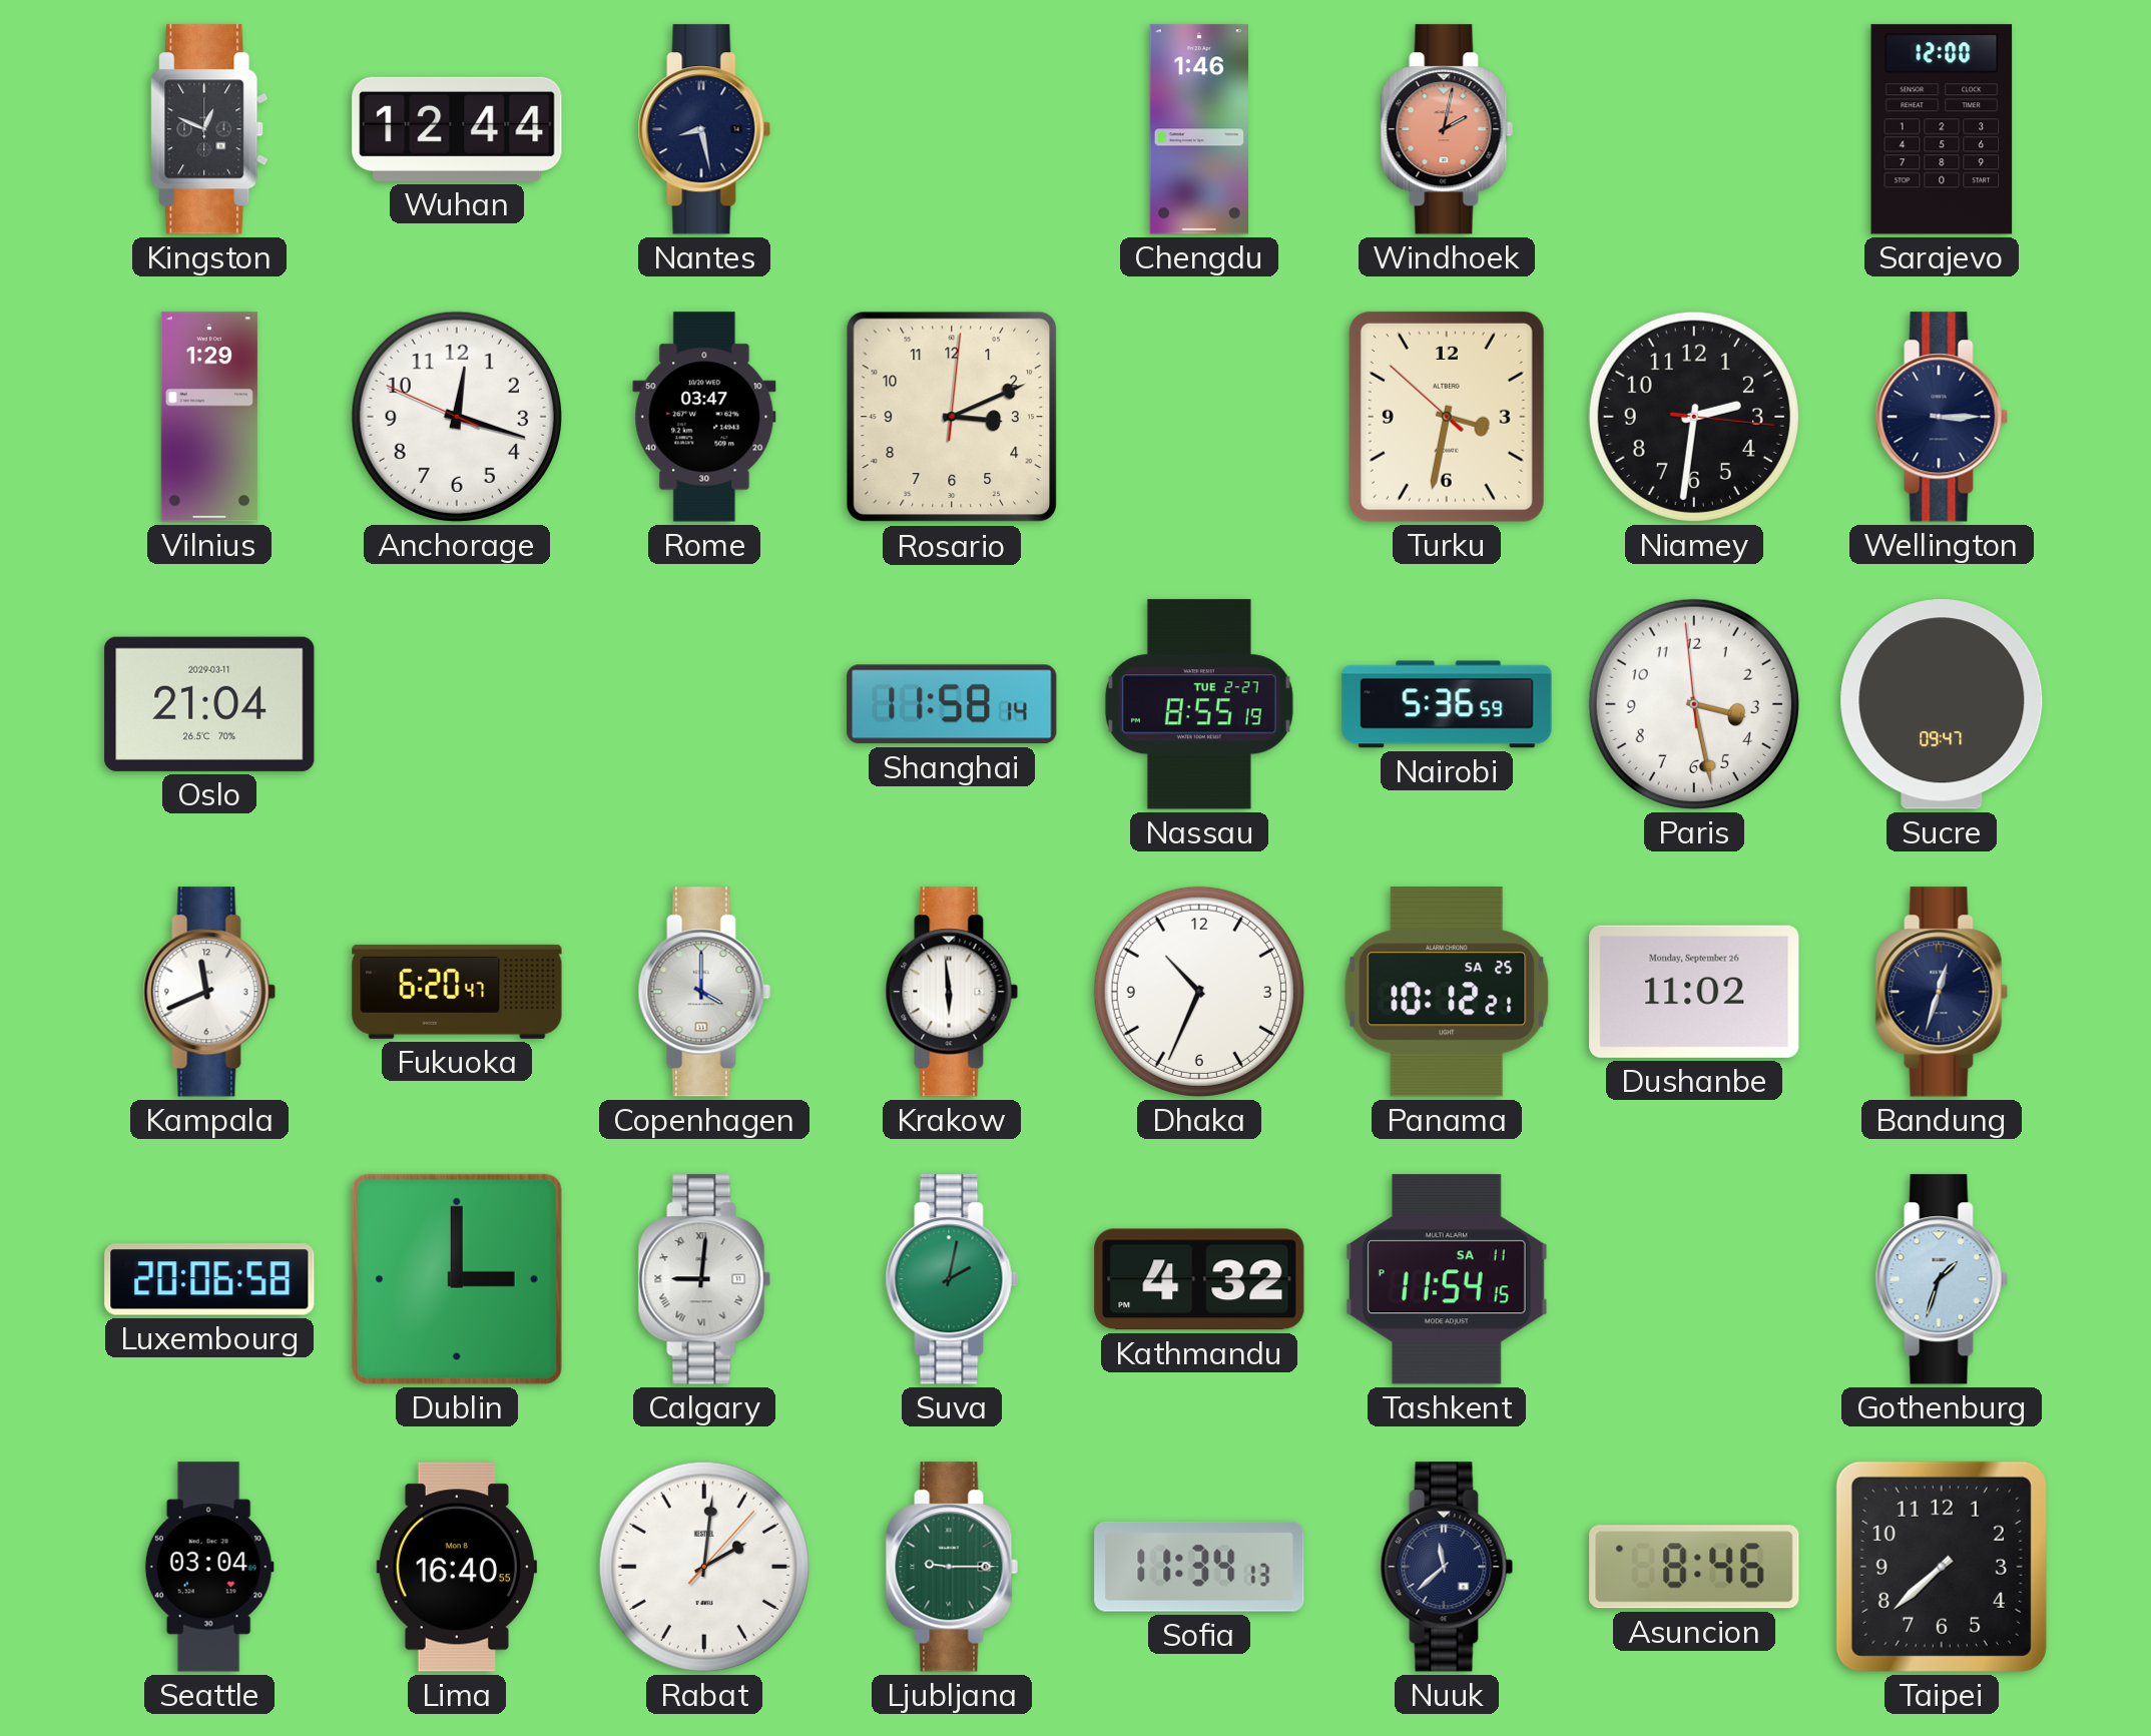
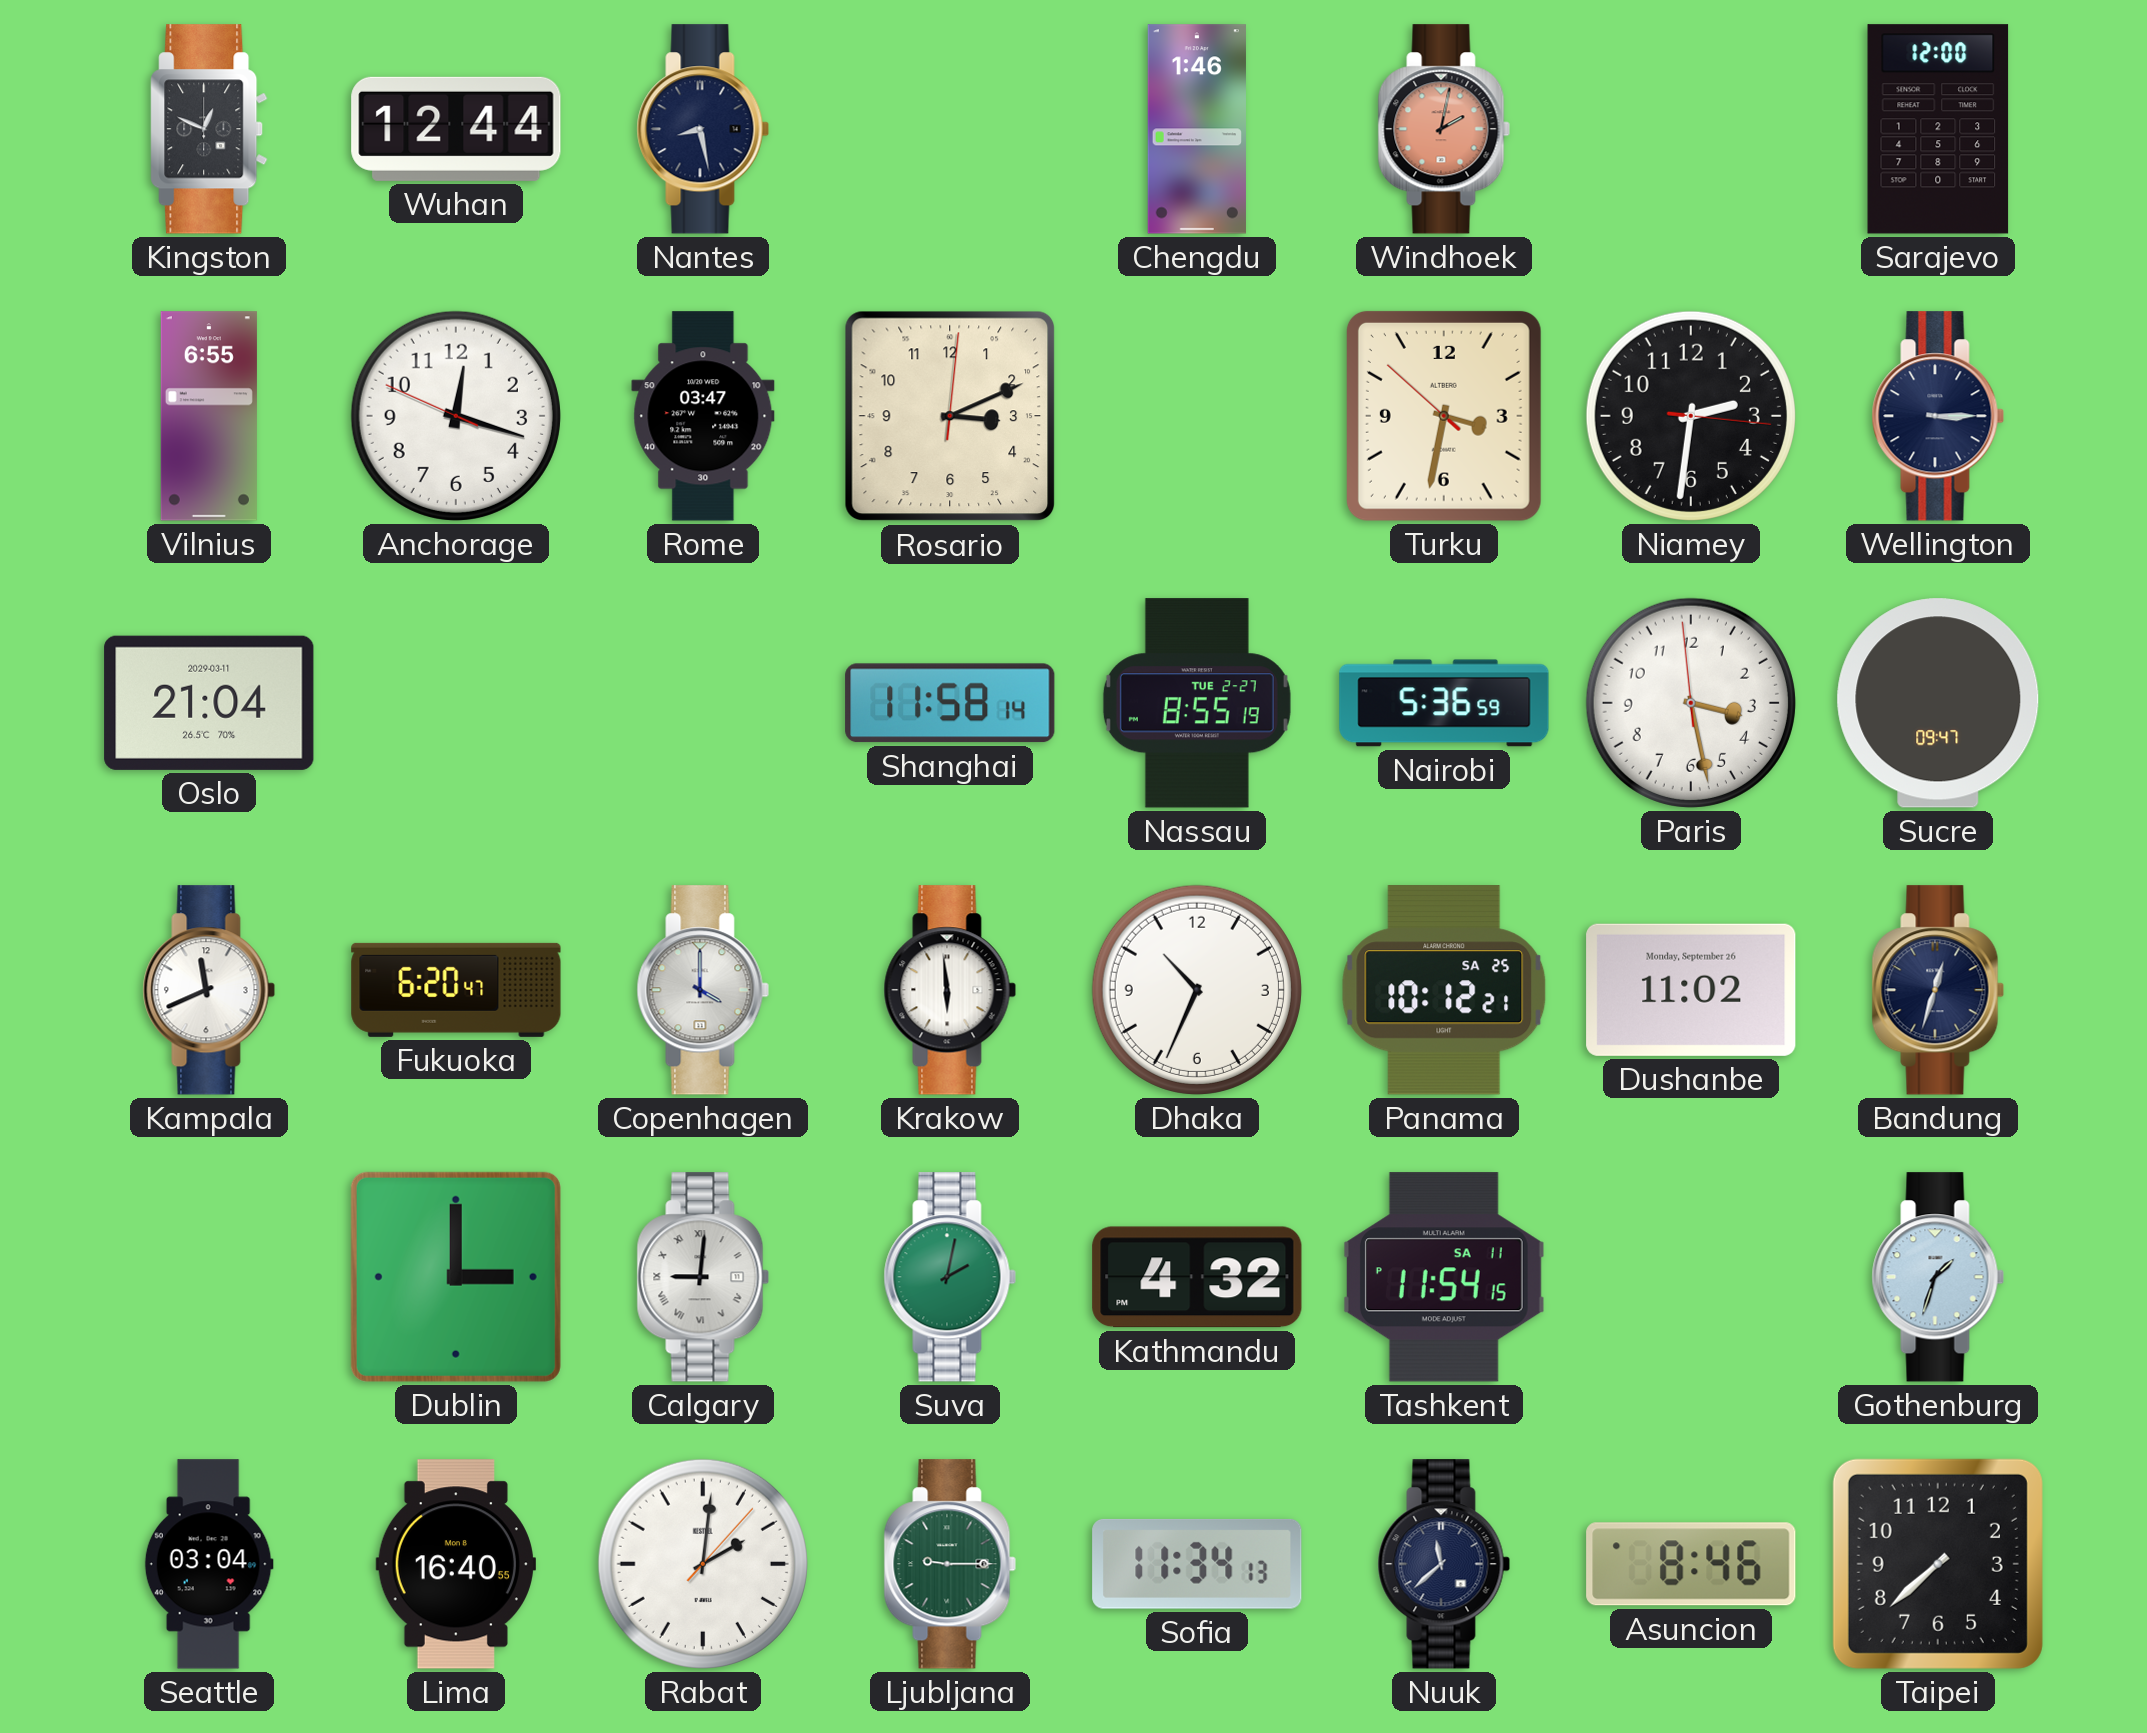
Vilnius: 1:29 -> 6:55
Luxembourg: 20:06 -> none
